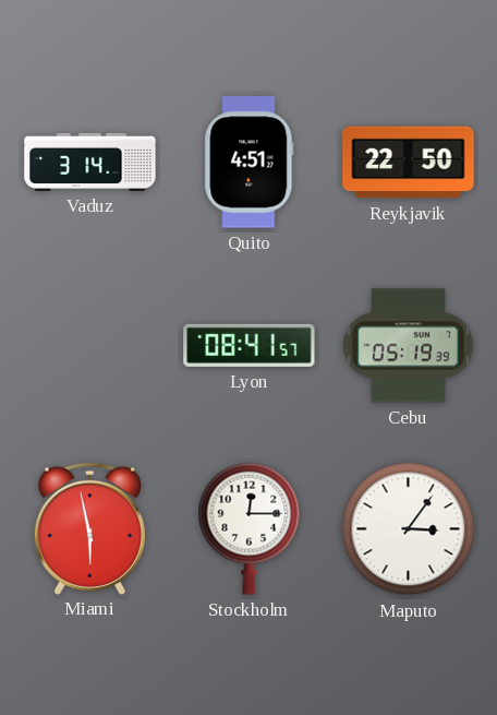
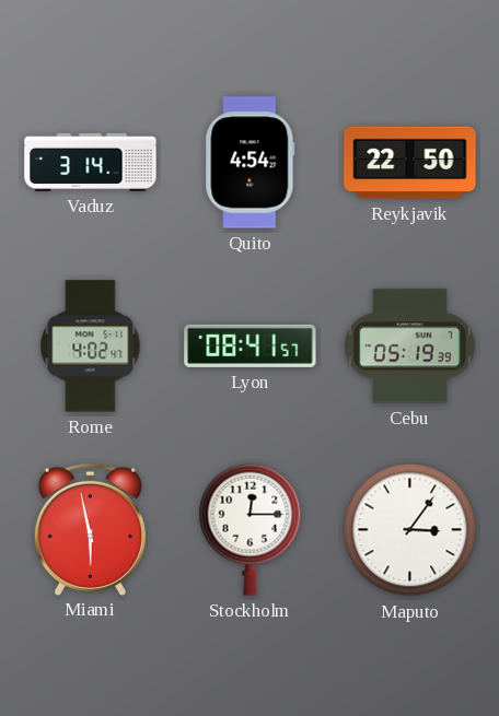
Quito: 4:51 -> 4:54
Rome: none -> 4:02
